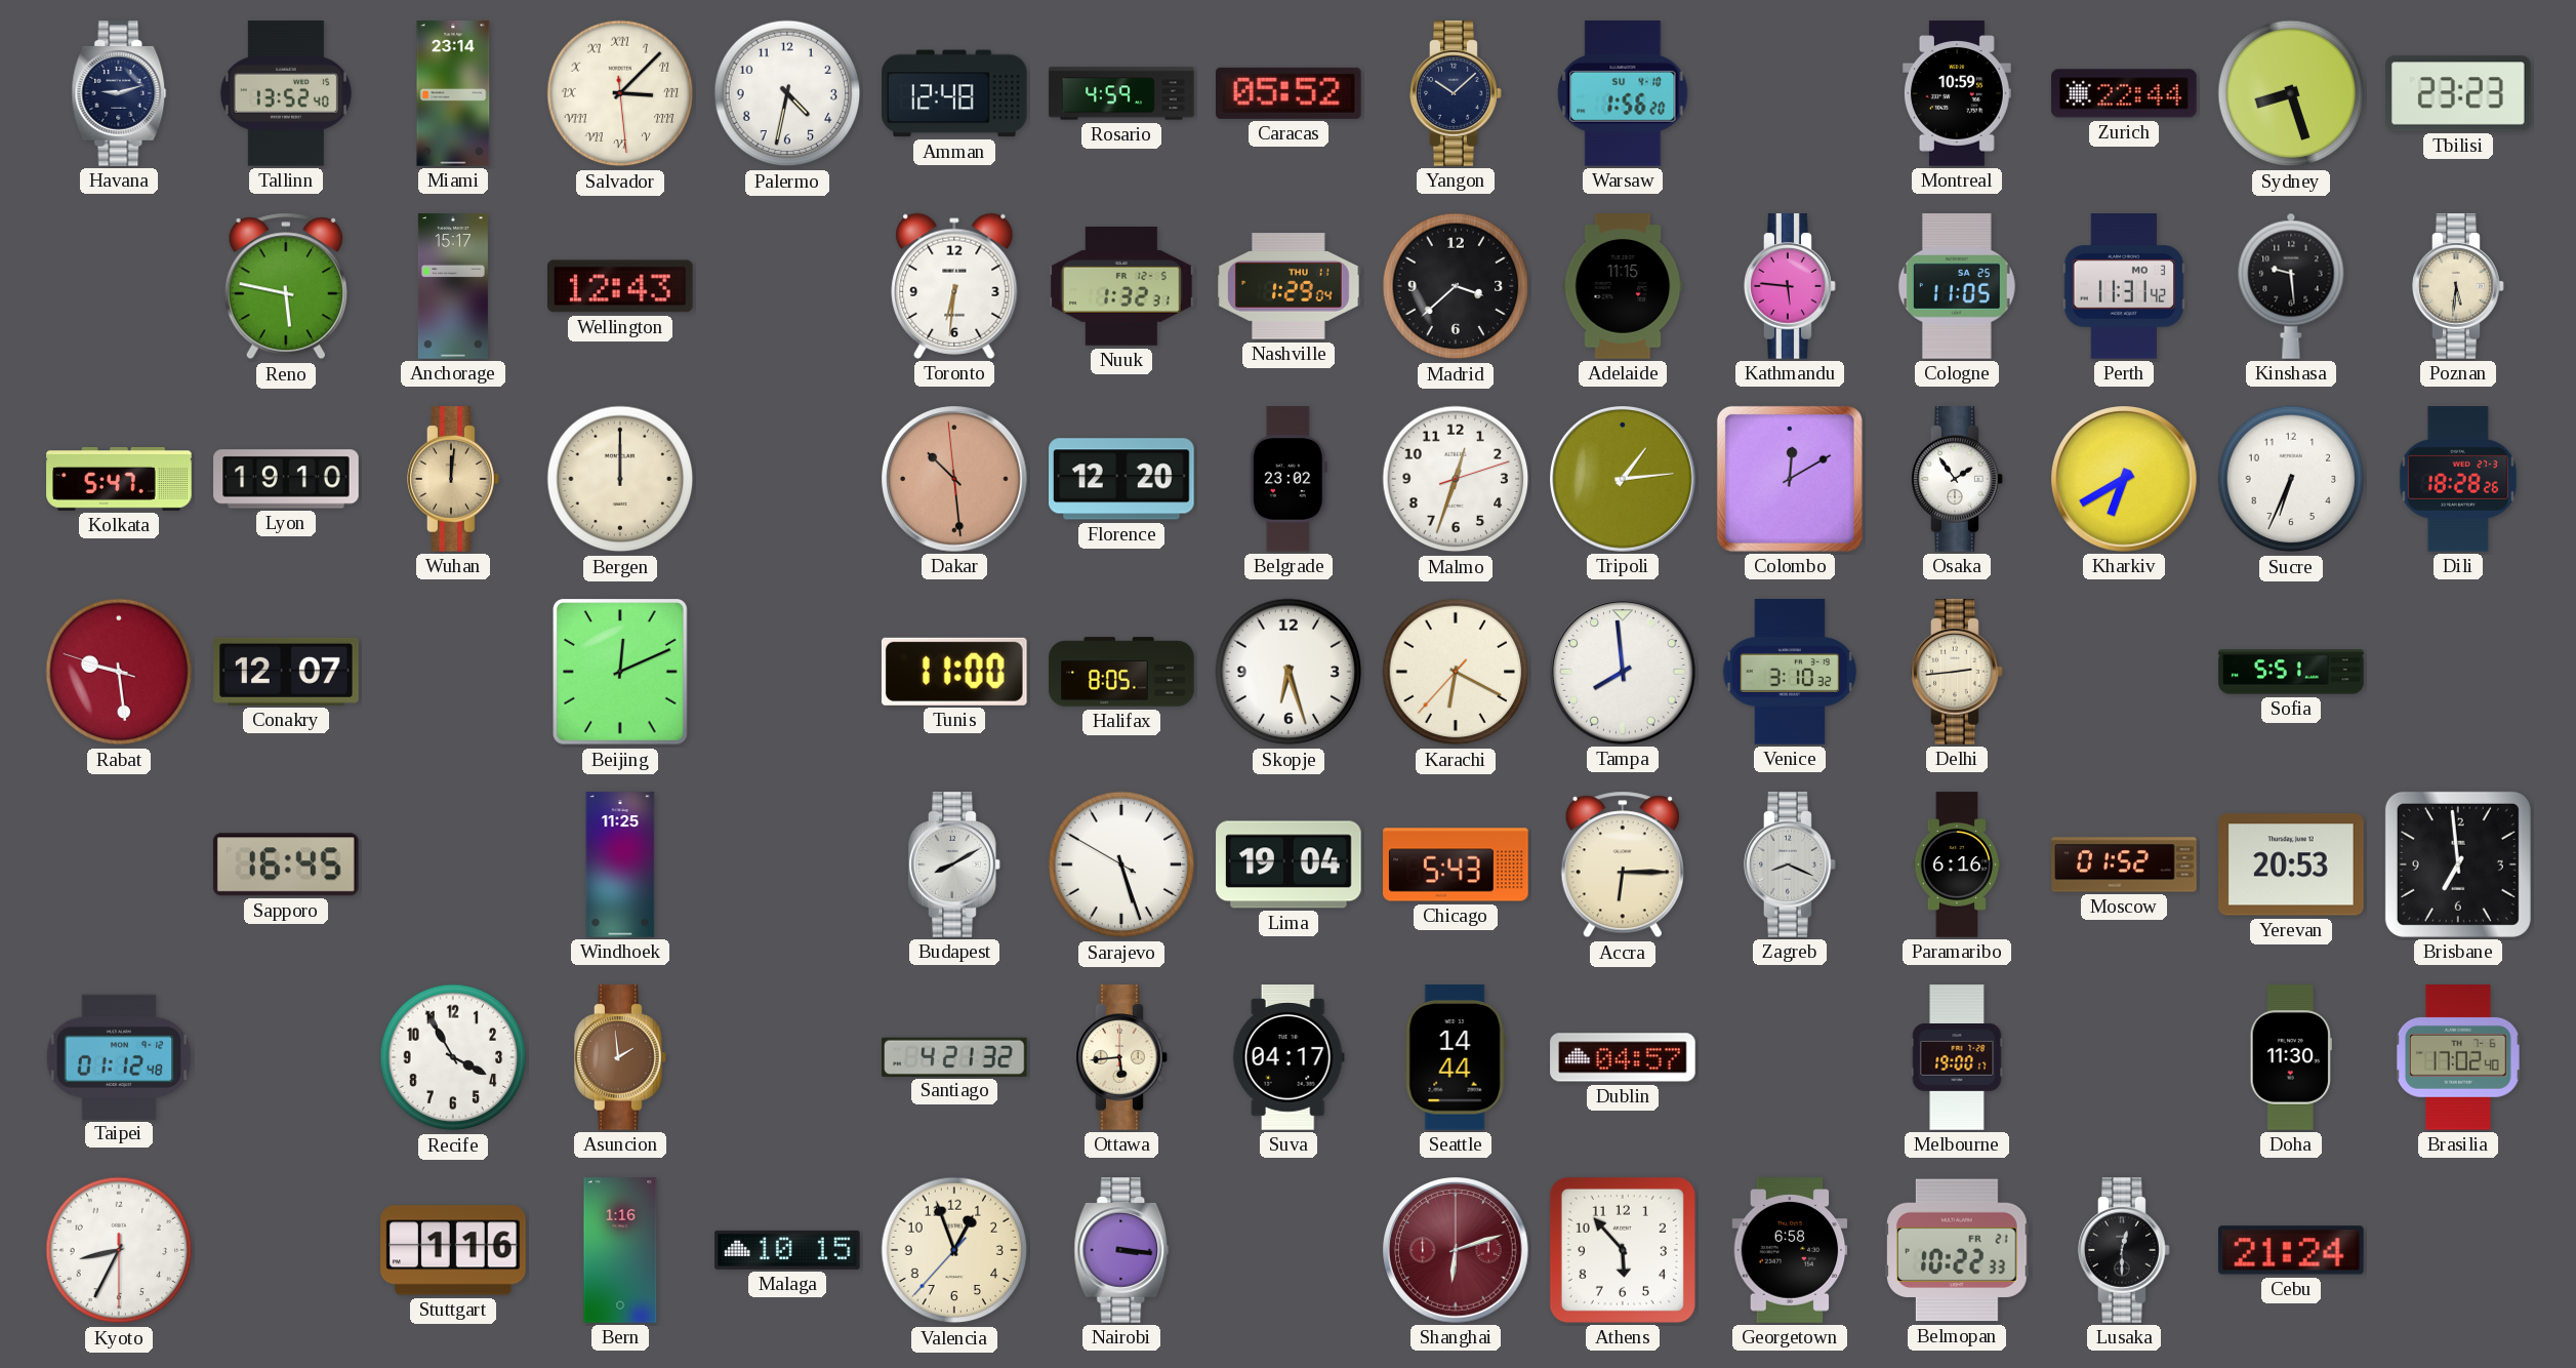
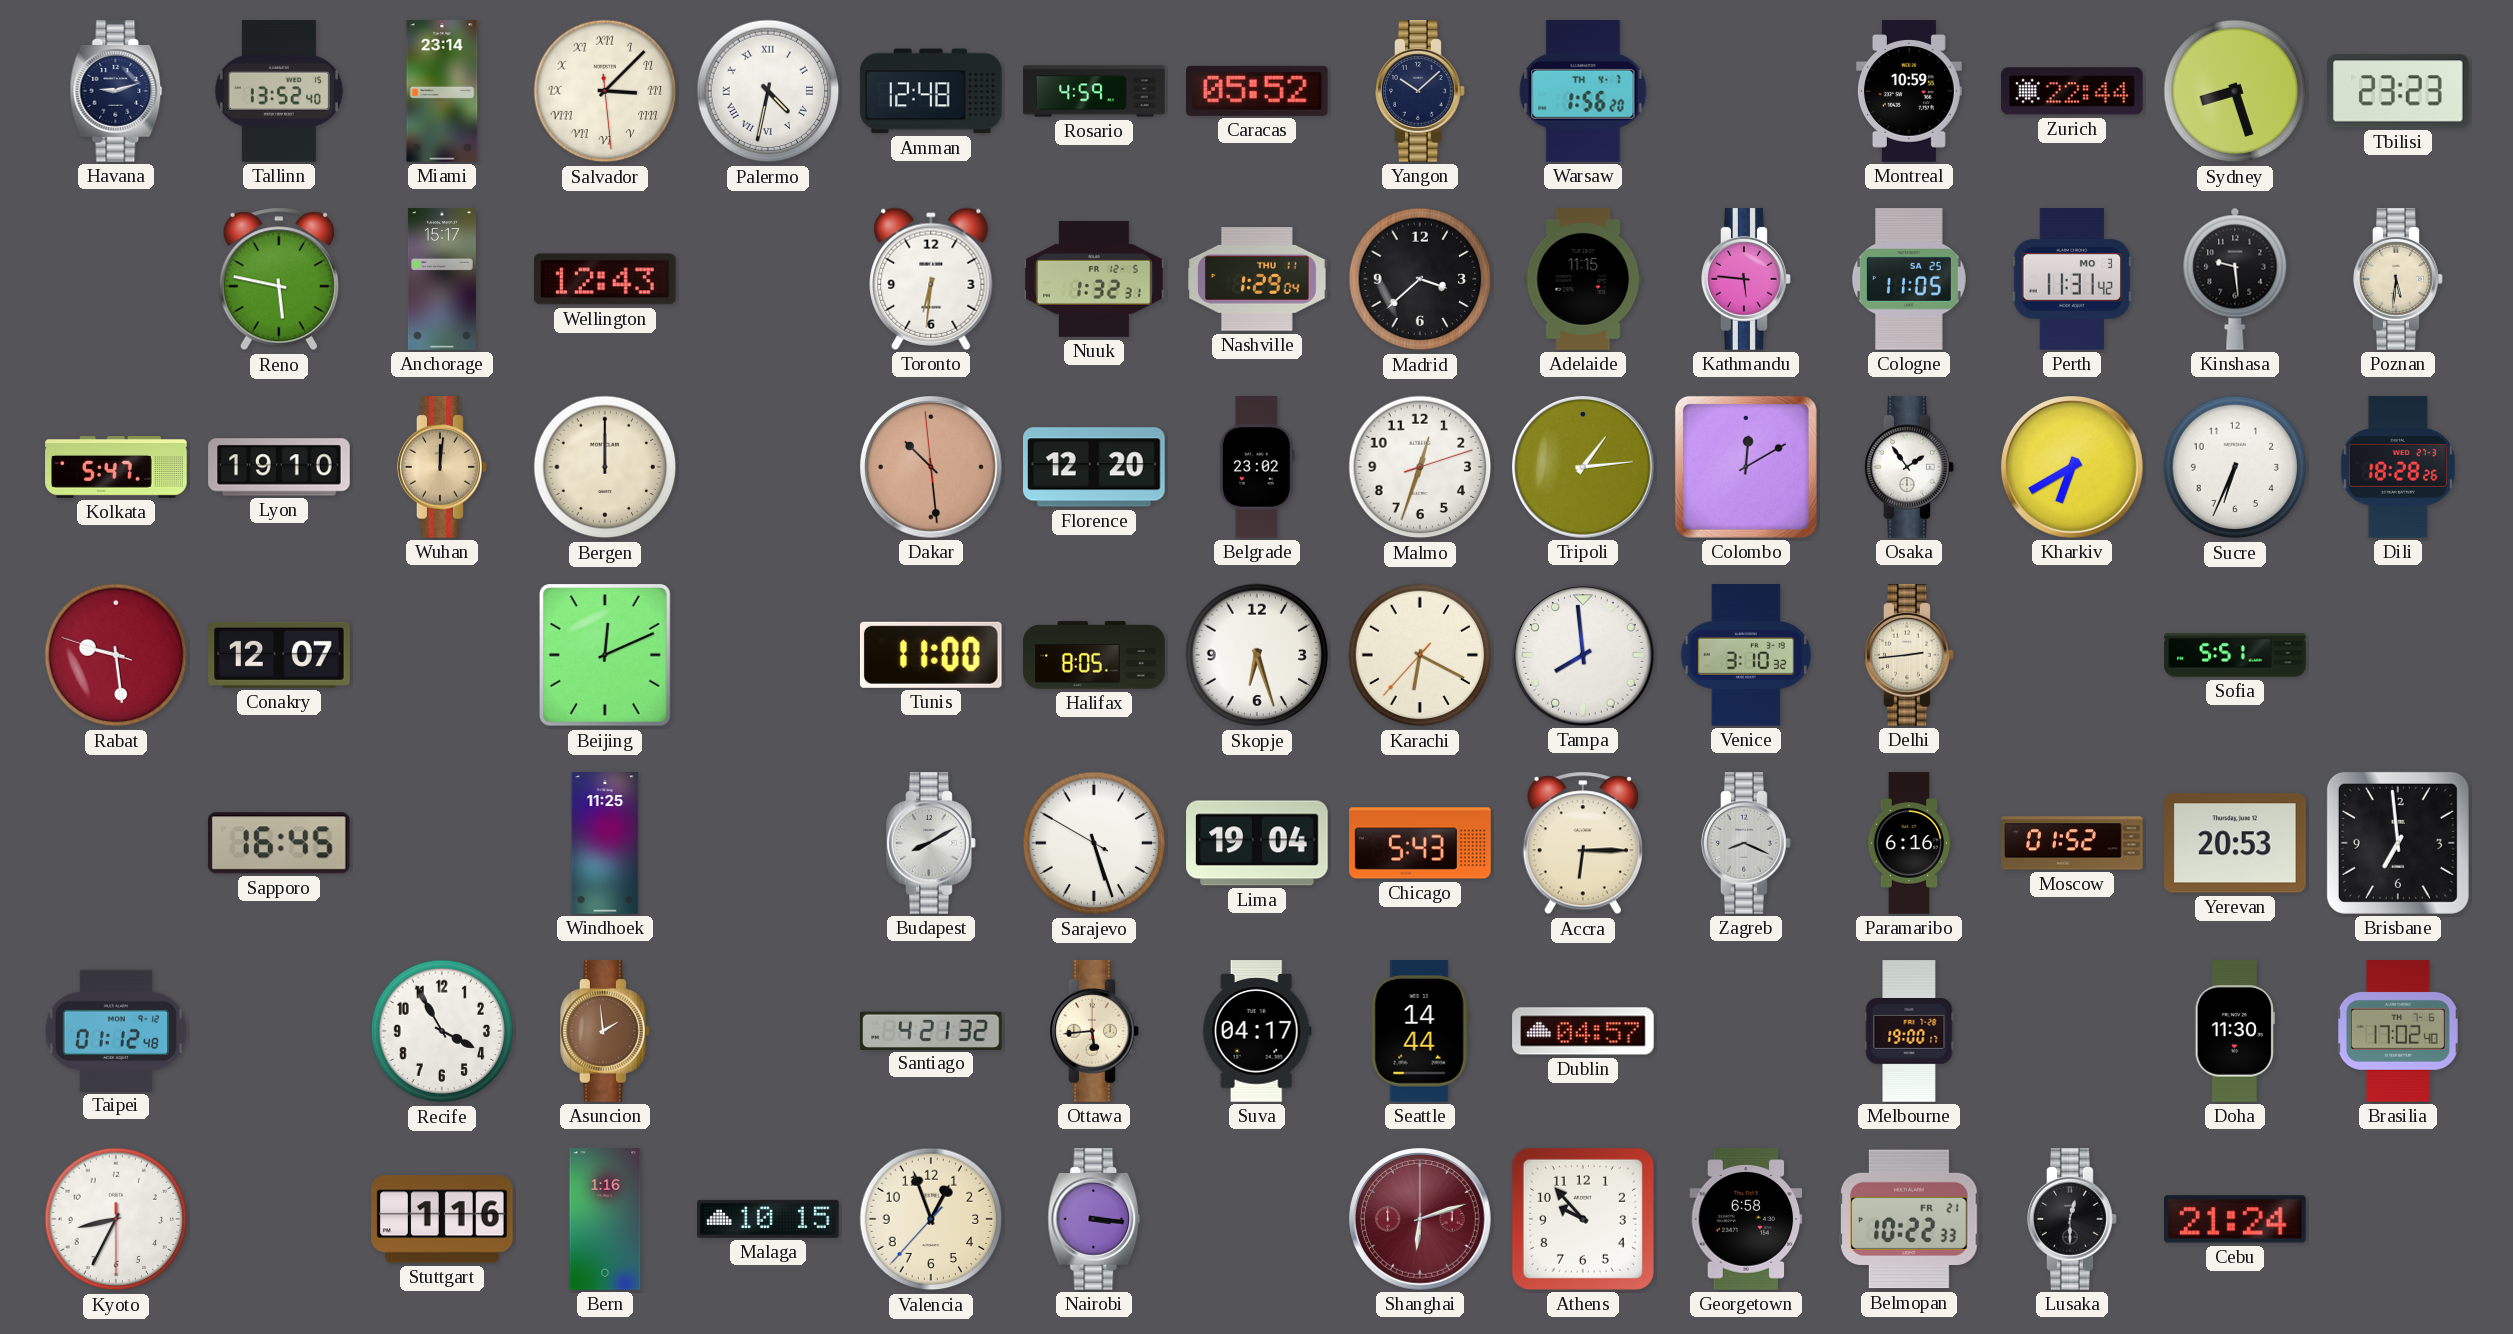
Palermo numerals: Arabic -> Roman
Warsaw date: SU 4-10 -> TH 4-7
Athens: 5:53 -> 9:53
